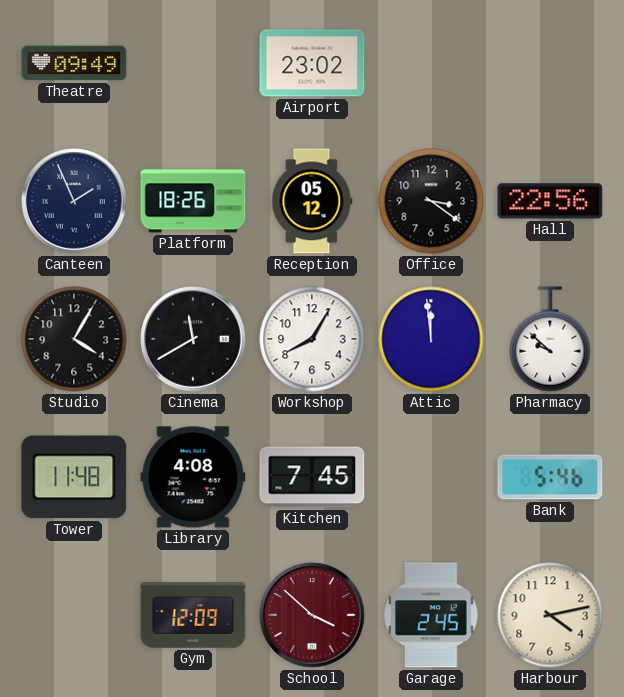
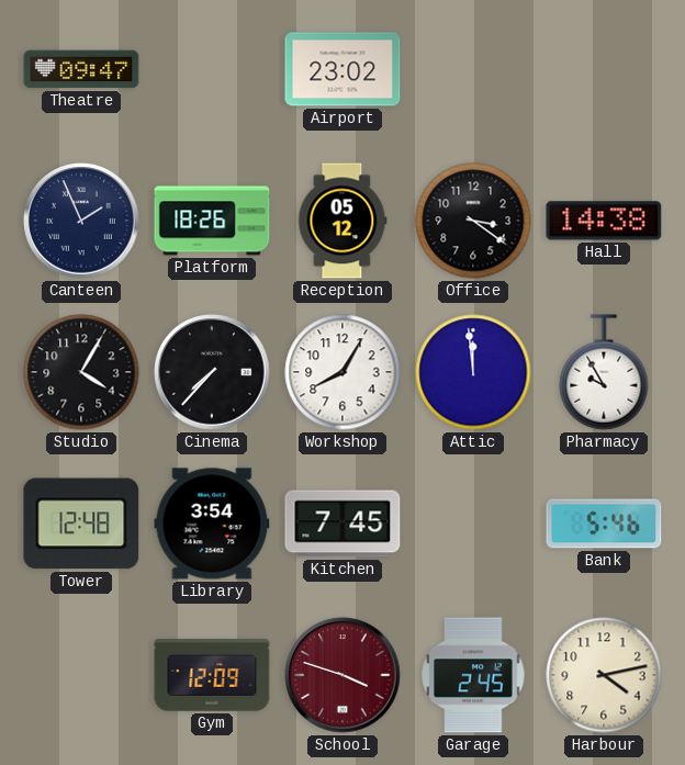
Theatre: 09:49 -> 09:47
Hall: 22:56 -> 14:38
Cinema: 11:40 -> 7:37
Pharmacy: 9:52 -> 9:55
Tower: 11:48 -> 12:48
Library: 4:08 -> 3:54
School: 3:52 -> 3:48
